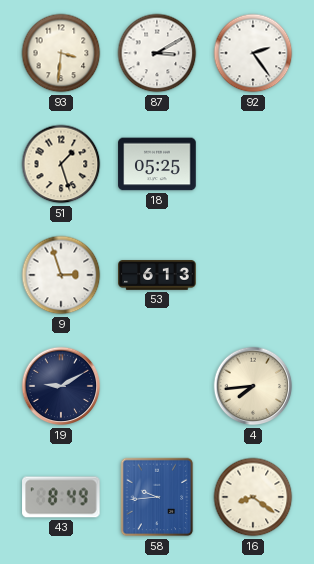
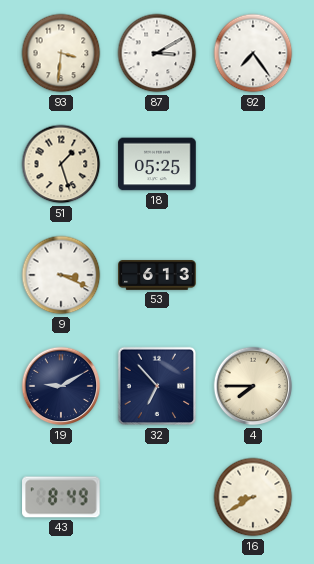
92: 2:24 -> 7:24
9: 2:57 -> 3:19
32: none -> 6:53
4: 7:44 -> 7:45
58: 9:44 -> none
16: 8:21 -> 8:40
